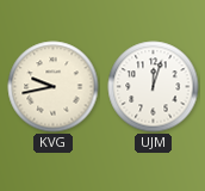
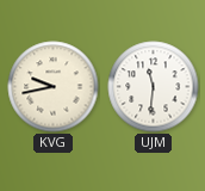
UJM: 12:03 -> 11:31
